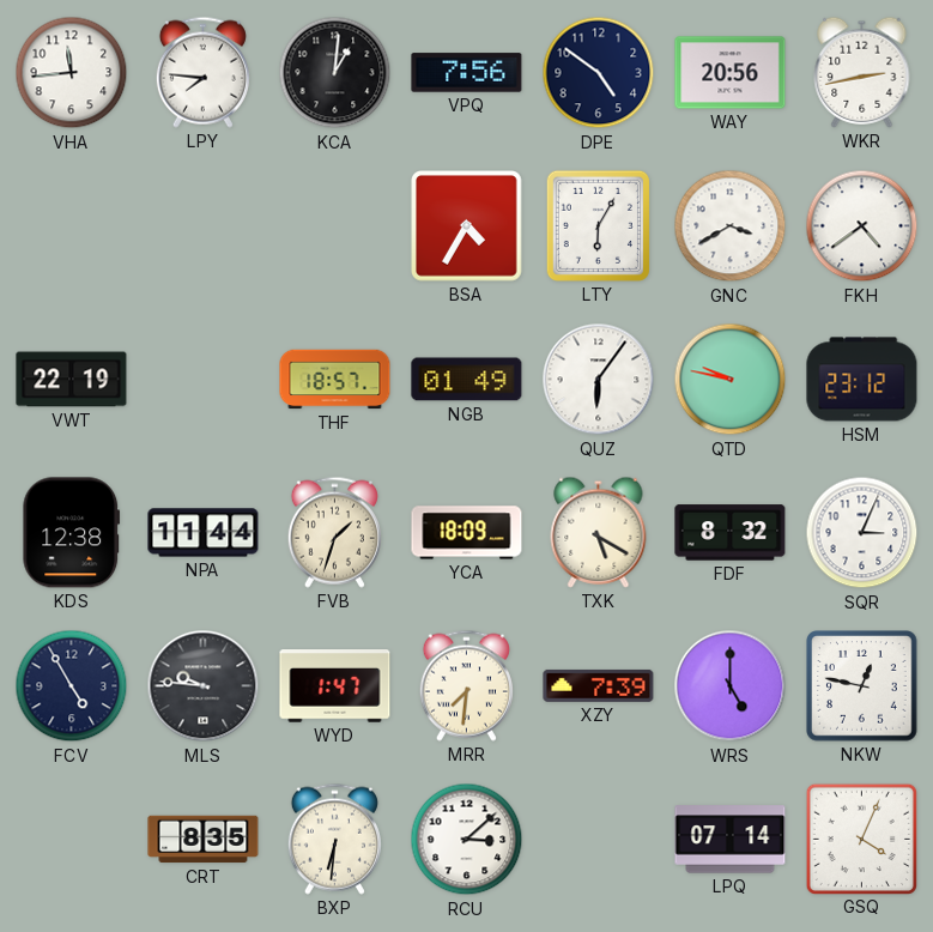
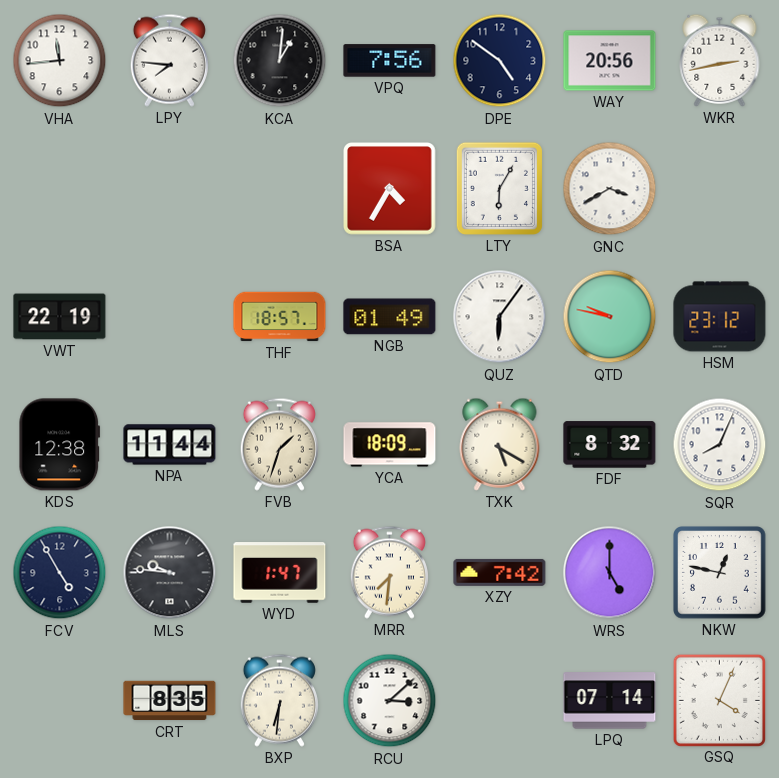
FKH: 4:39 -> none
SQR: 3:04 -> 8:04
XZY: 7:39 -> 7:42
